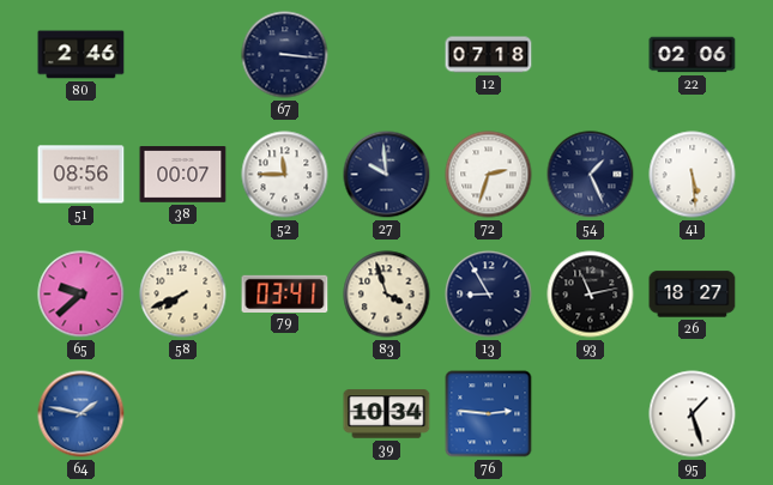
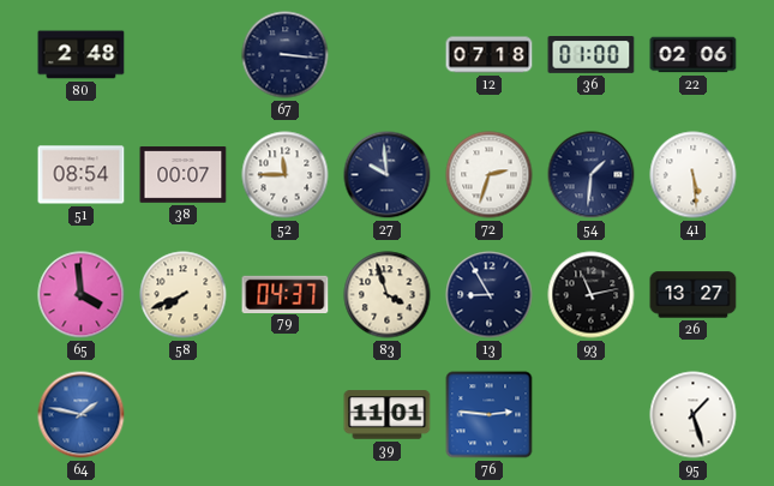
80: 2:46 -> 2:48
36: none -> 01:00
51: 08:56 -> 08:54
54: 1:26 -> 1:31
65: 9:38 -> 3:59
79: 03:41 -> 04:37
26: 18:27 -> 13:27
39: 10:34 -> 11:01
